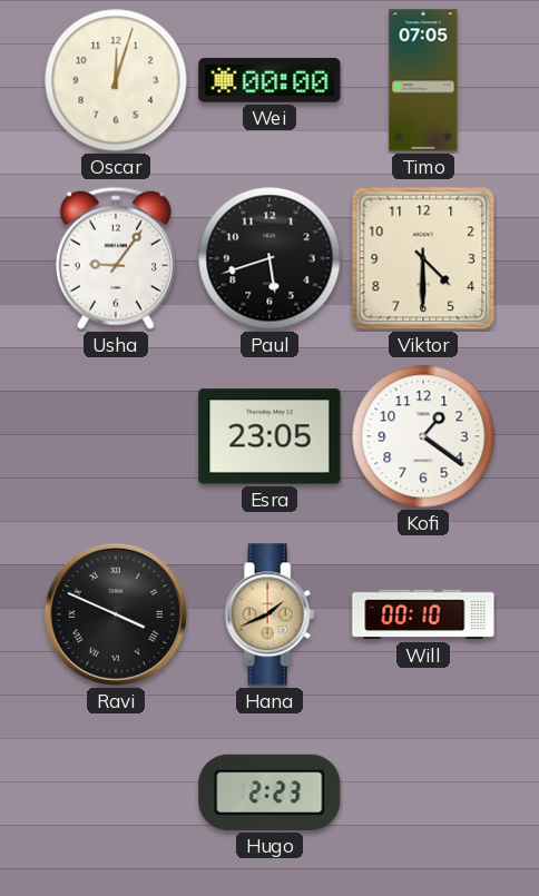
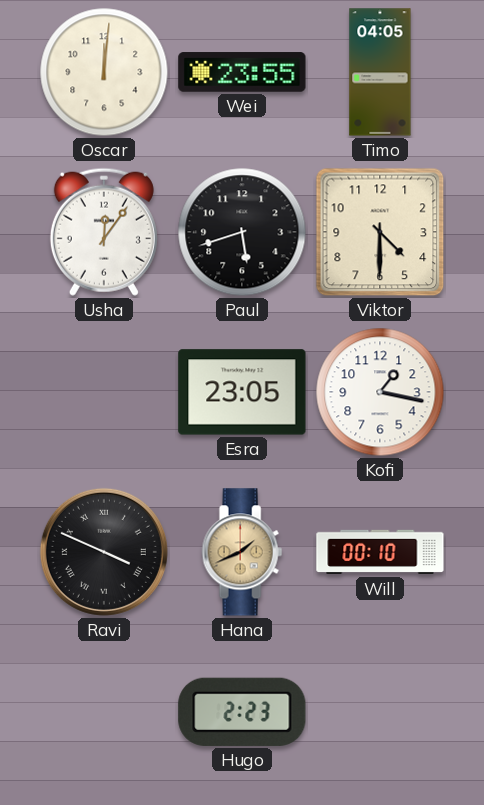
Oscar: 12:03 -> 12:01
Wei: 00:00 -> 23:55
Timo: 07:05 -> 04:05
Usha: 9:06 -> 12:06
Kofi: 1:21 -> 1:17
